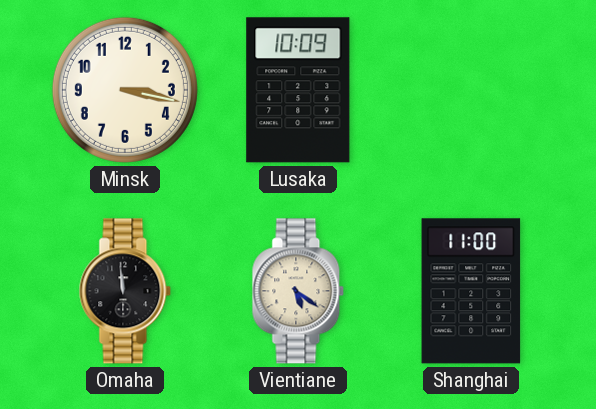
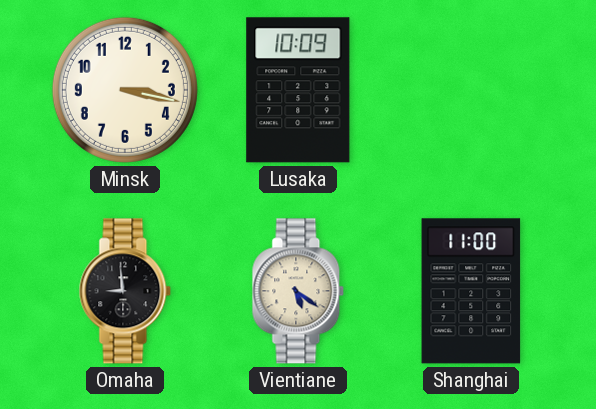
Omaha: 11:59 -> 8:59
